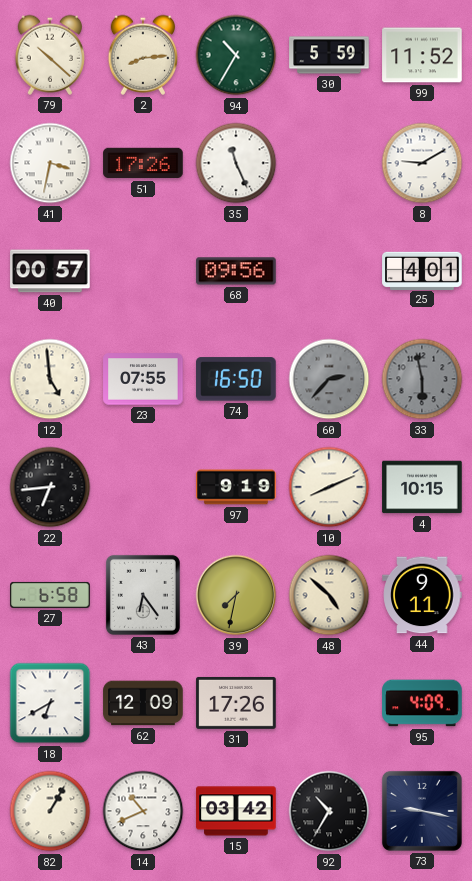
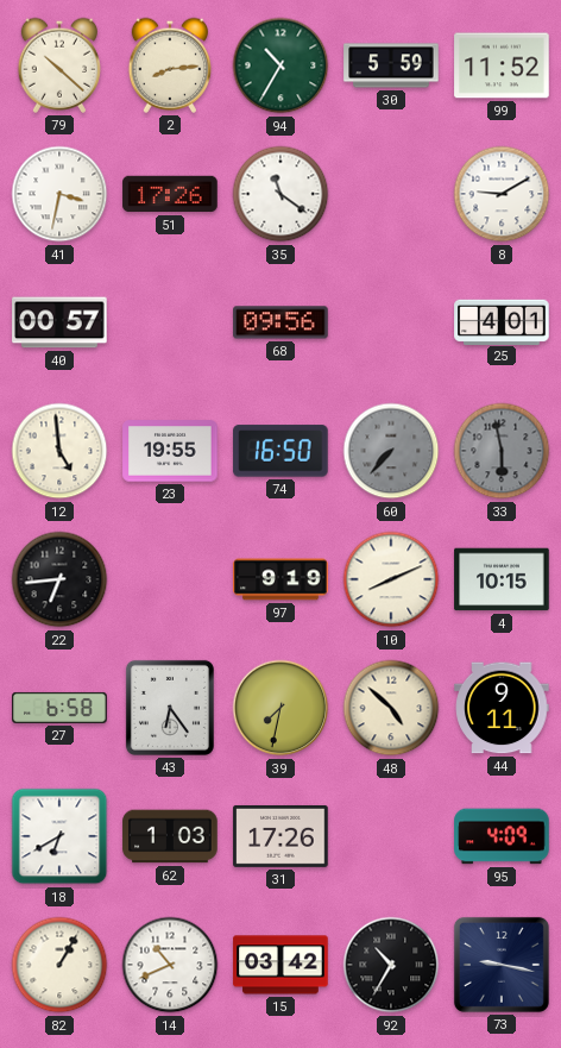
35: 11:26 -> 11:21
23: 07:55 -> 19:55
60: 2:37 -> 7:37
62: 12:09 -> 1:03
